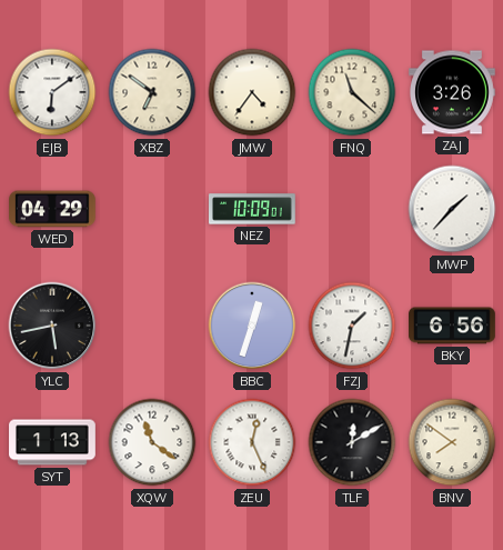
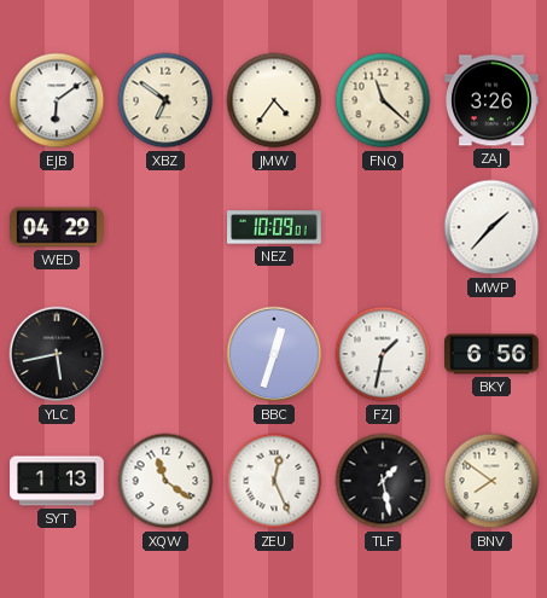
TLF: 12:10 -> 1:28
